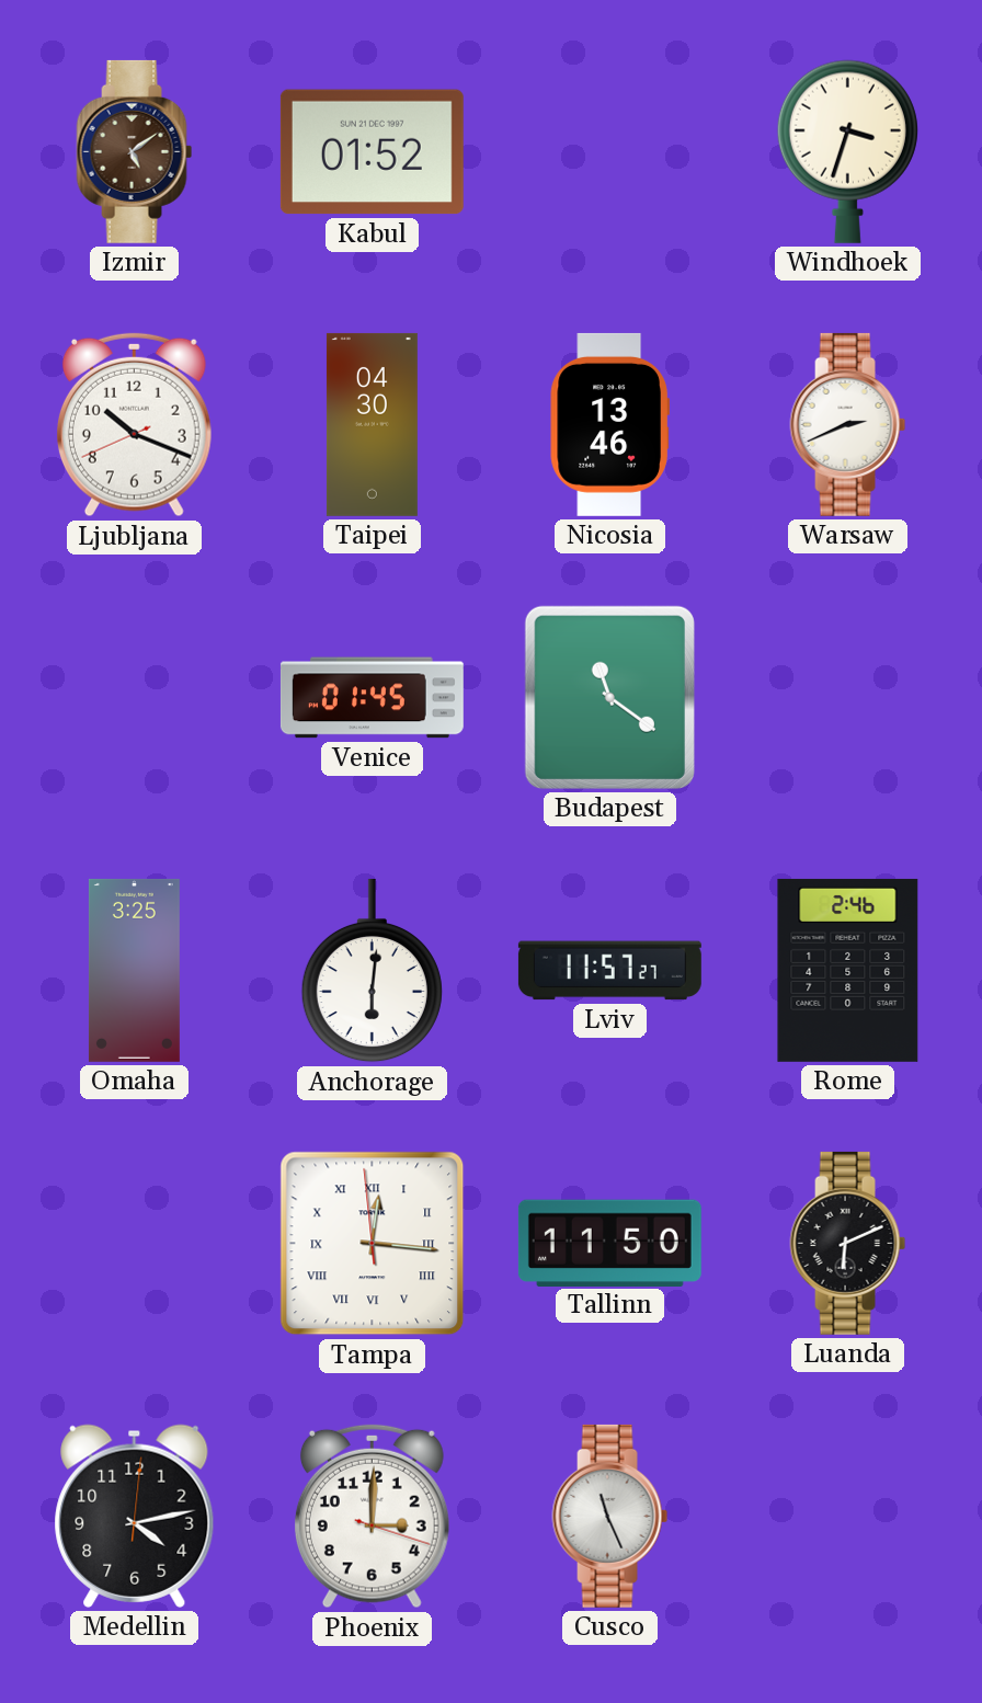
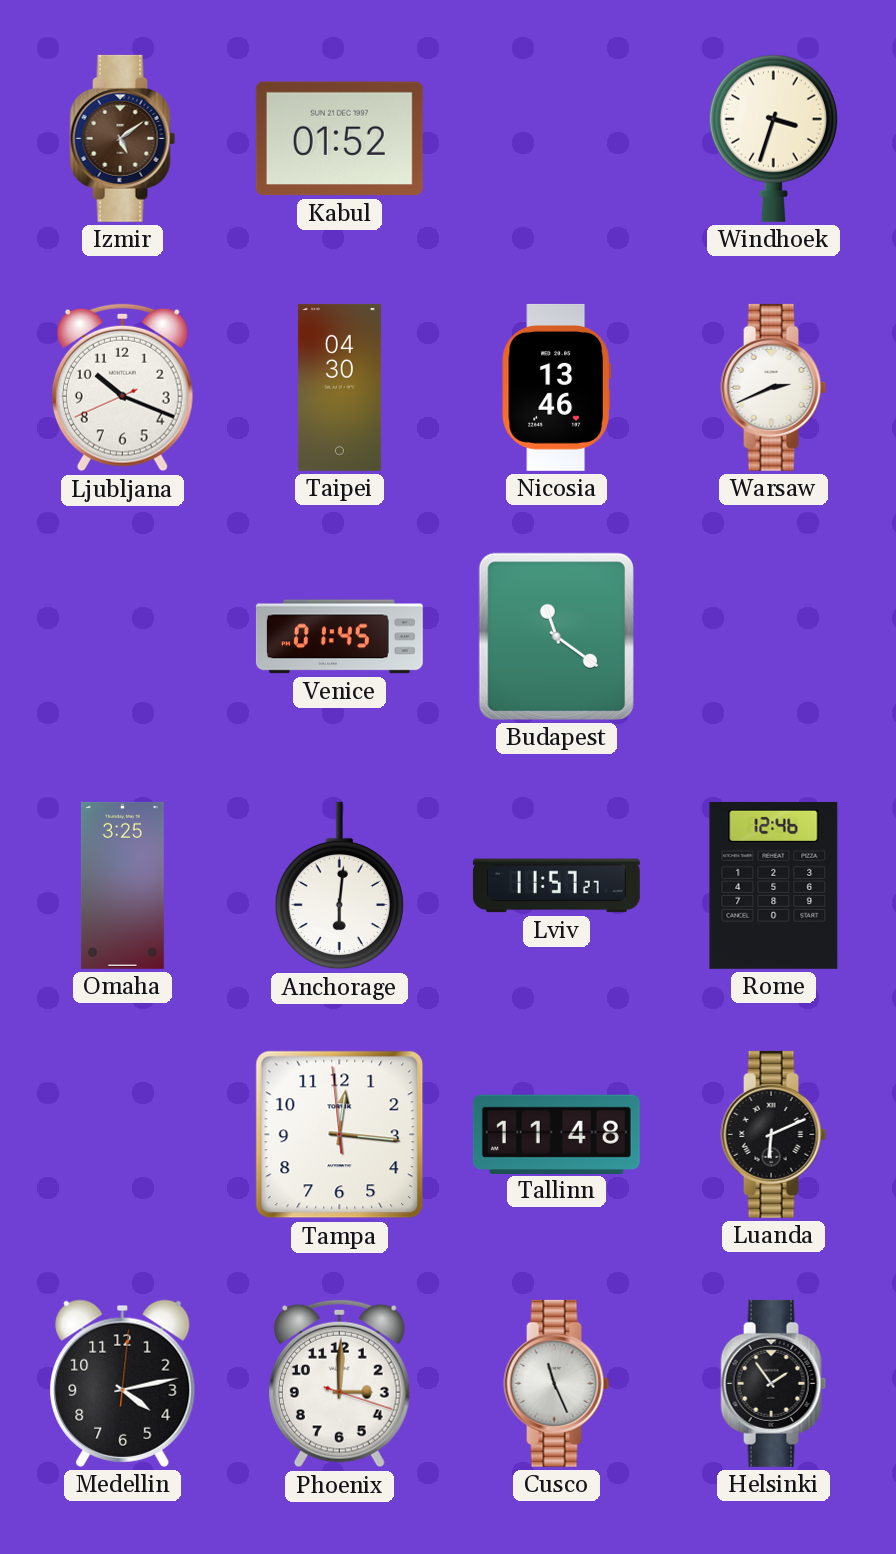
Rome: 2:46 -> 12:46
Tampa numerals: Roman -> Arabic
Tallinn: 11:50 -> 11:48
Helsinki: none -> 1:54
